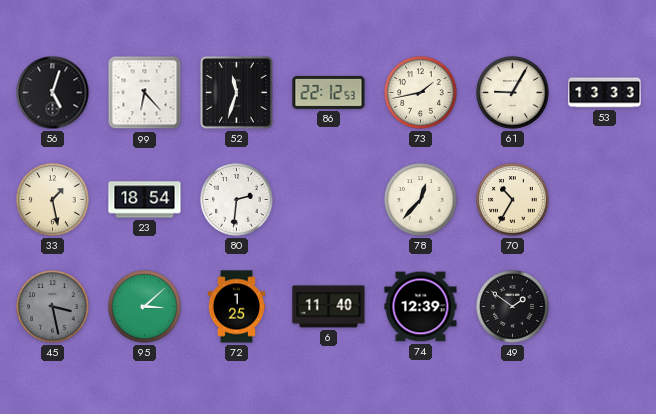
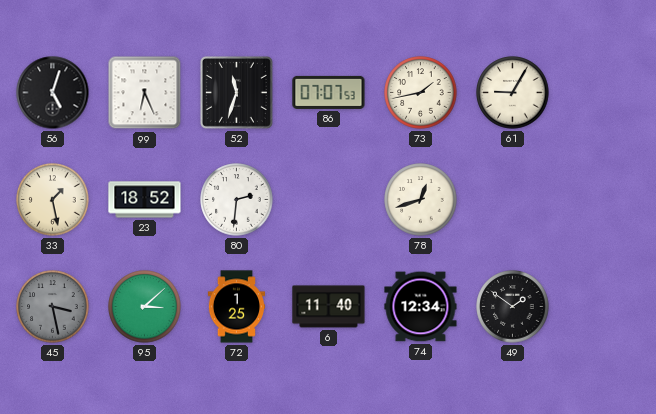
99: 6:23 -> 6:26
86: 22:12 -> 07:07
53: 13:33 -> none
23: 18:54 -> 18:52
78: 12:37 -> 12:42
70: 10:35 -> none
74: 12:39 -> 12:34
